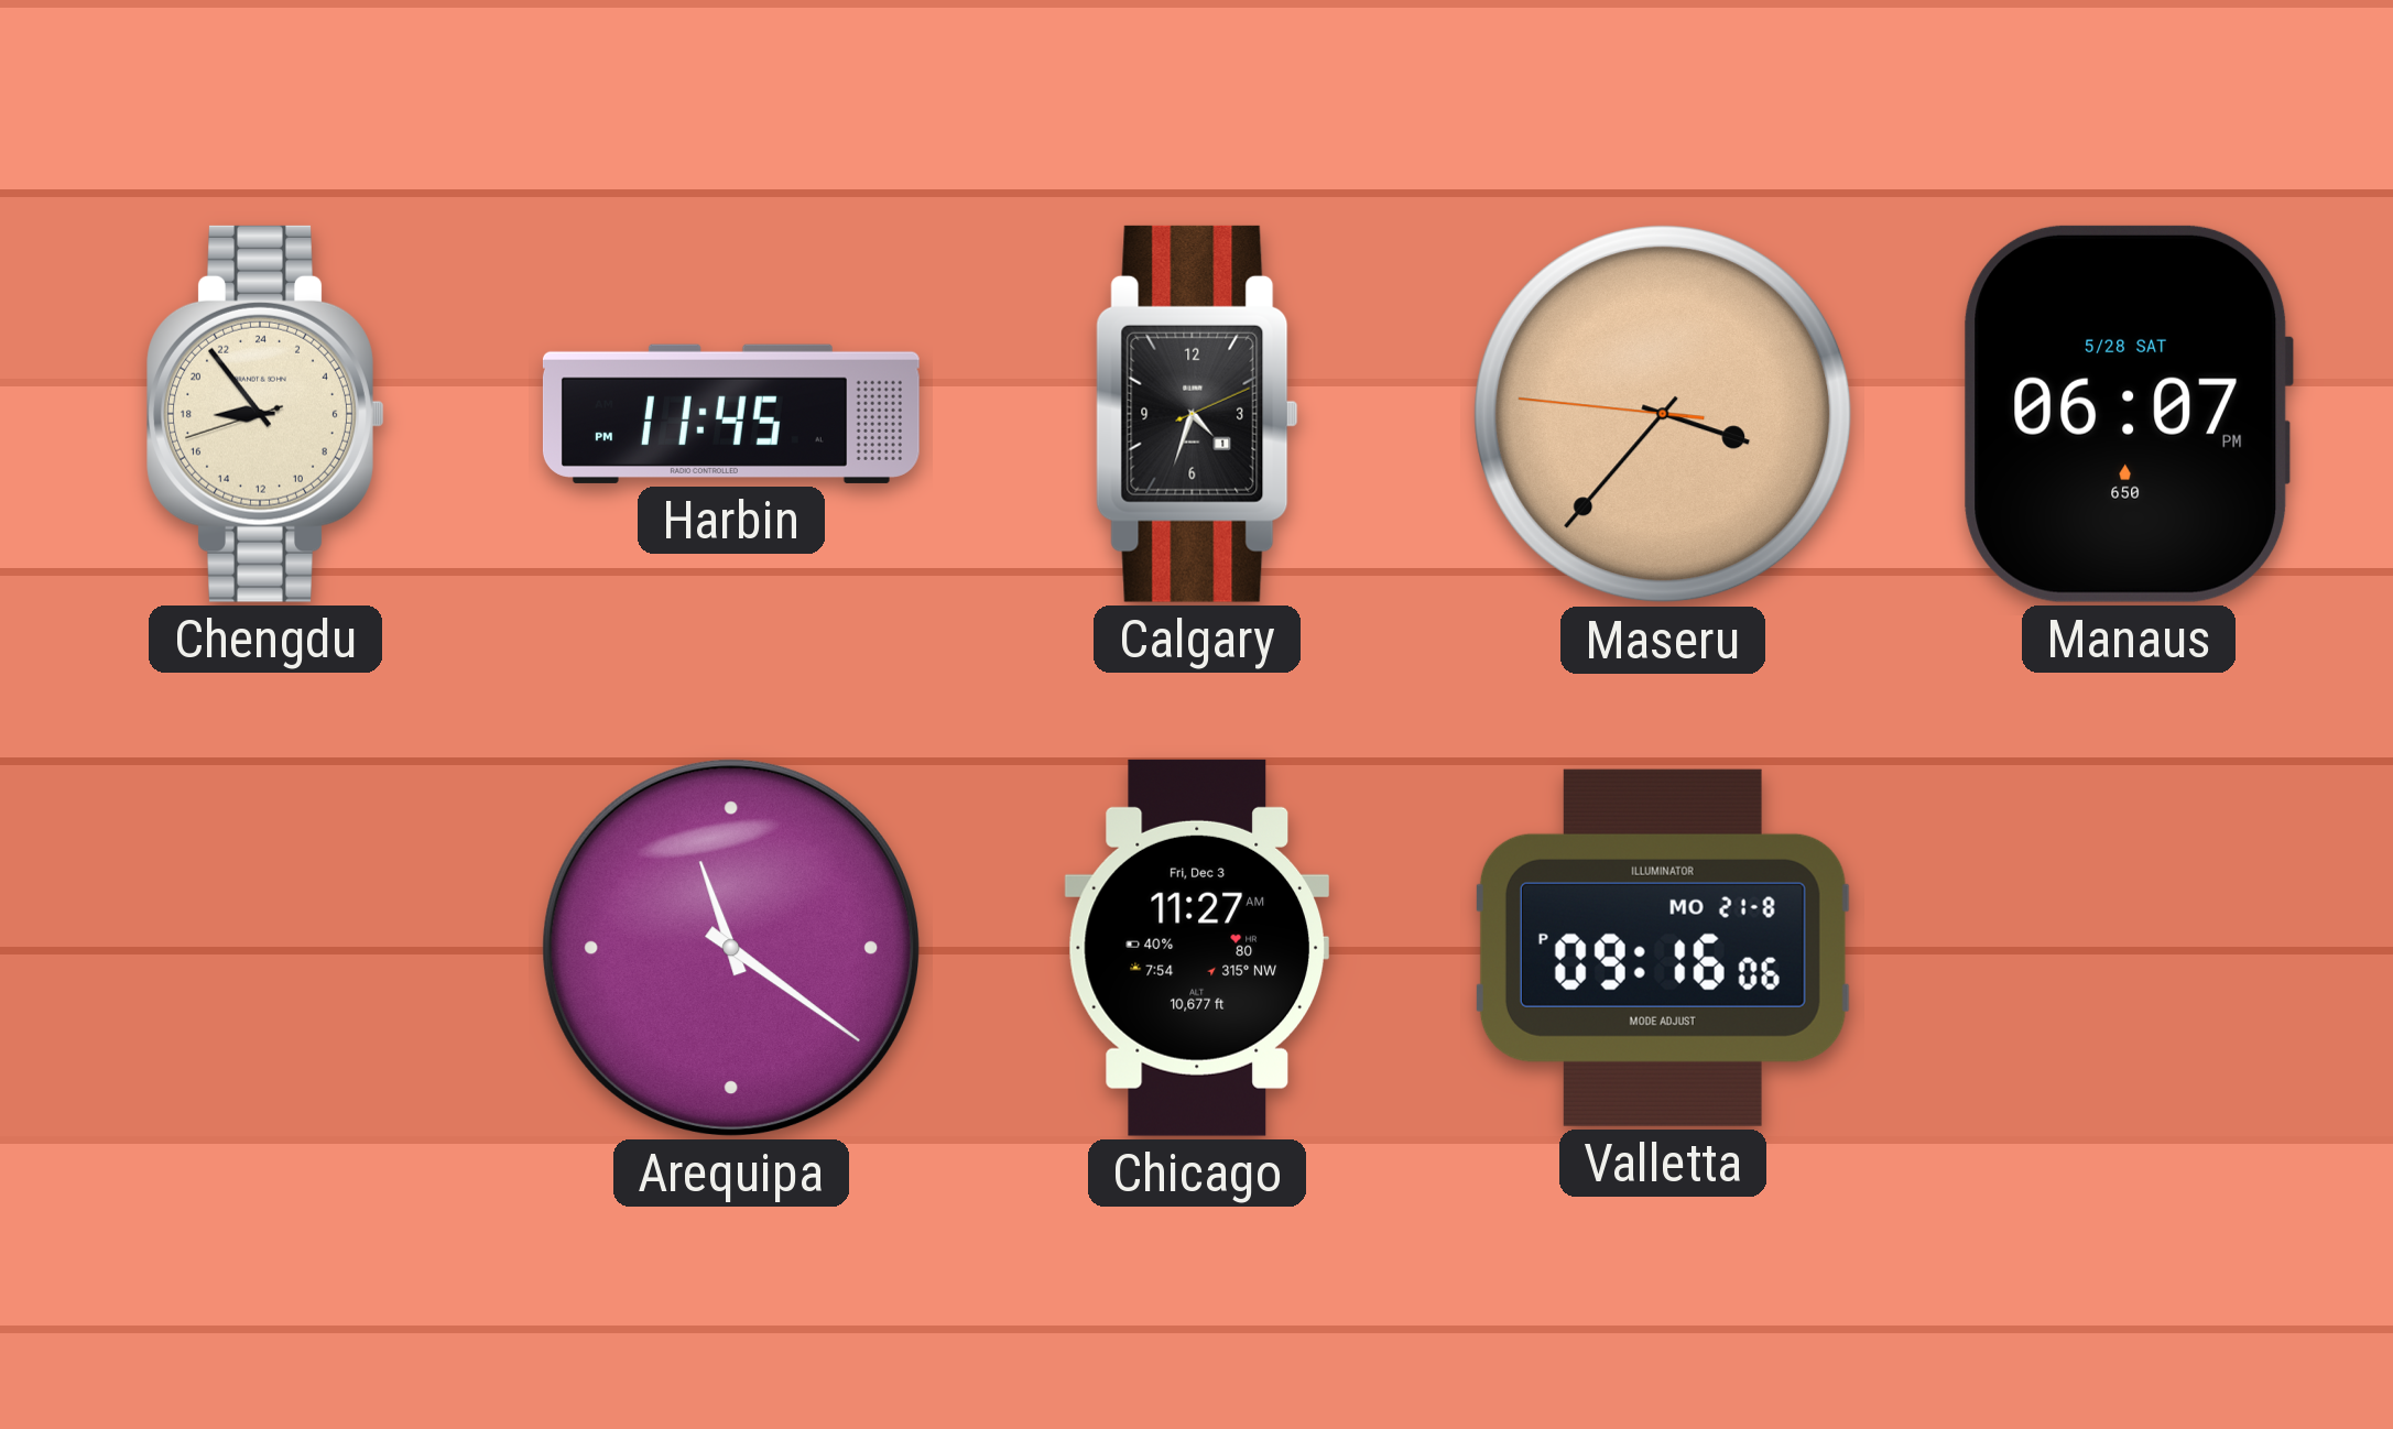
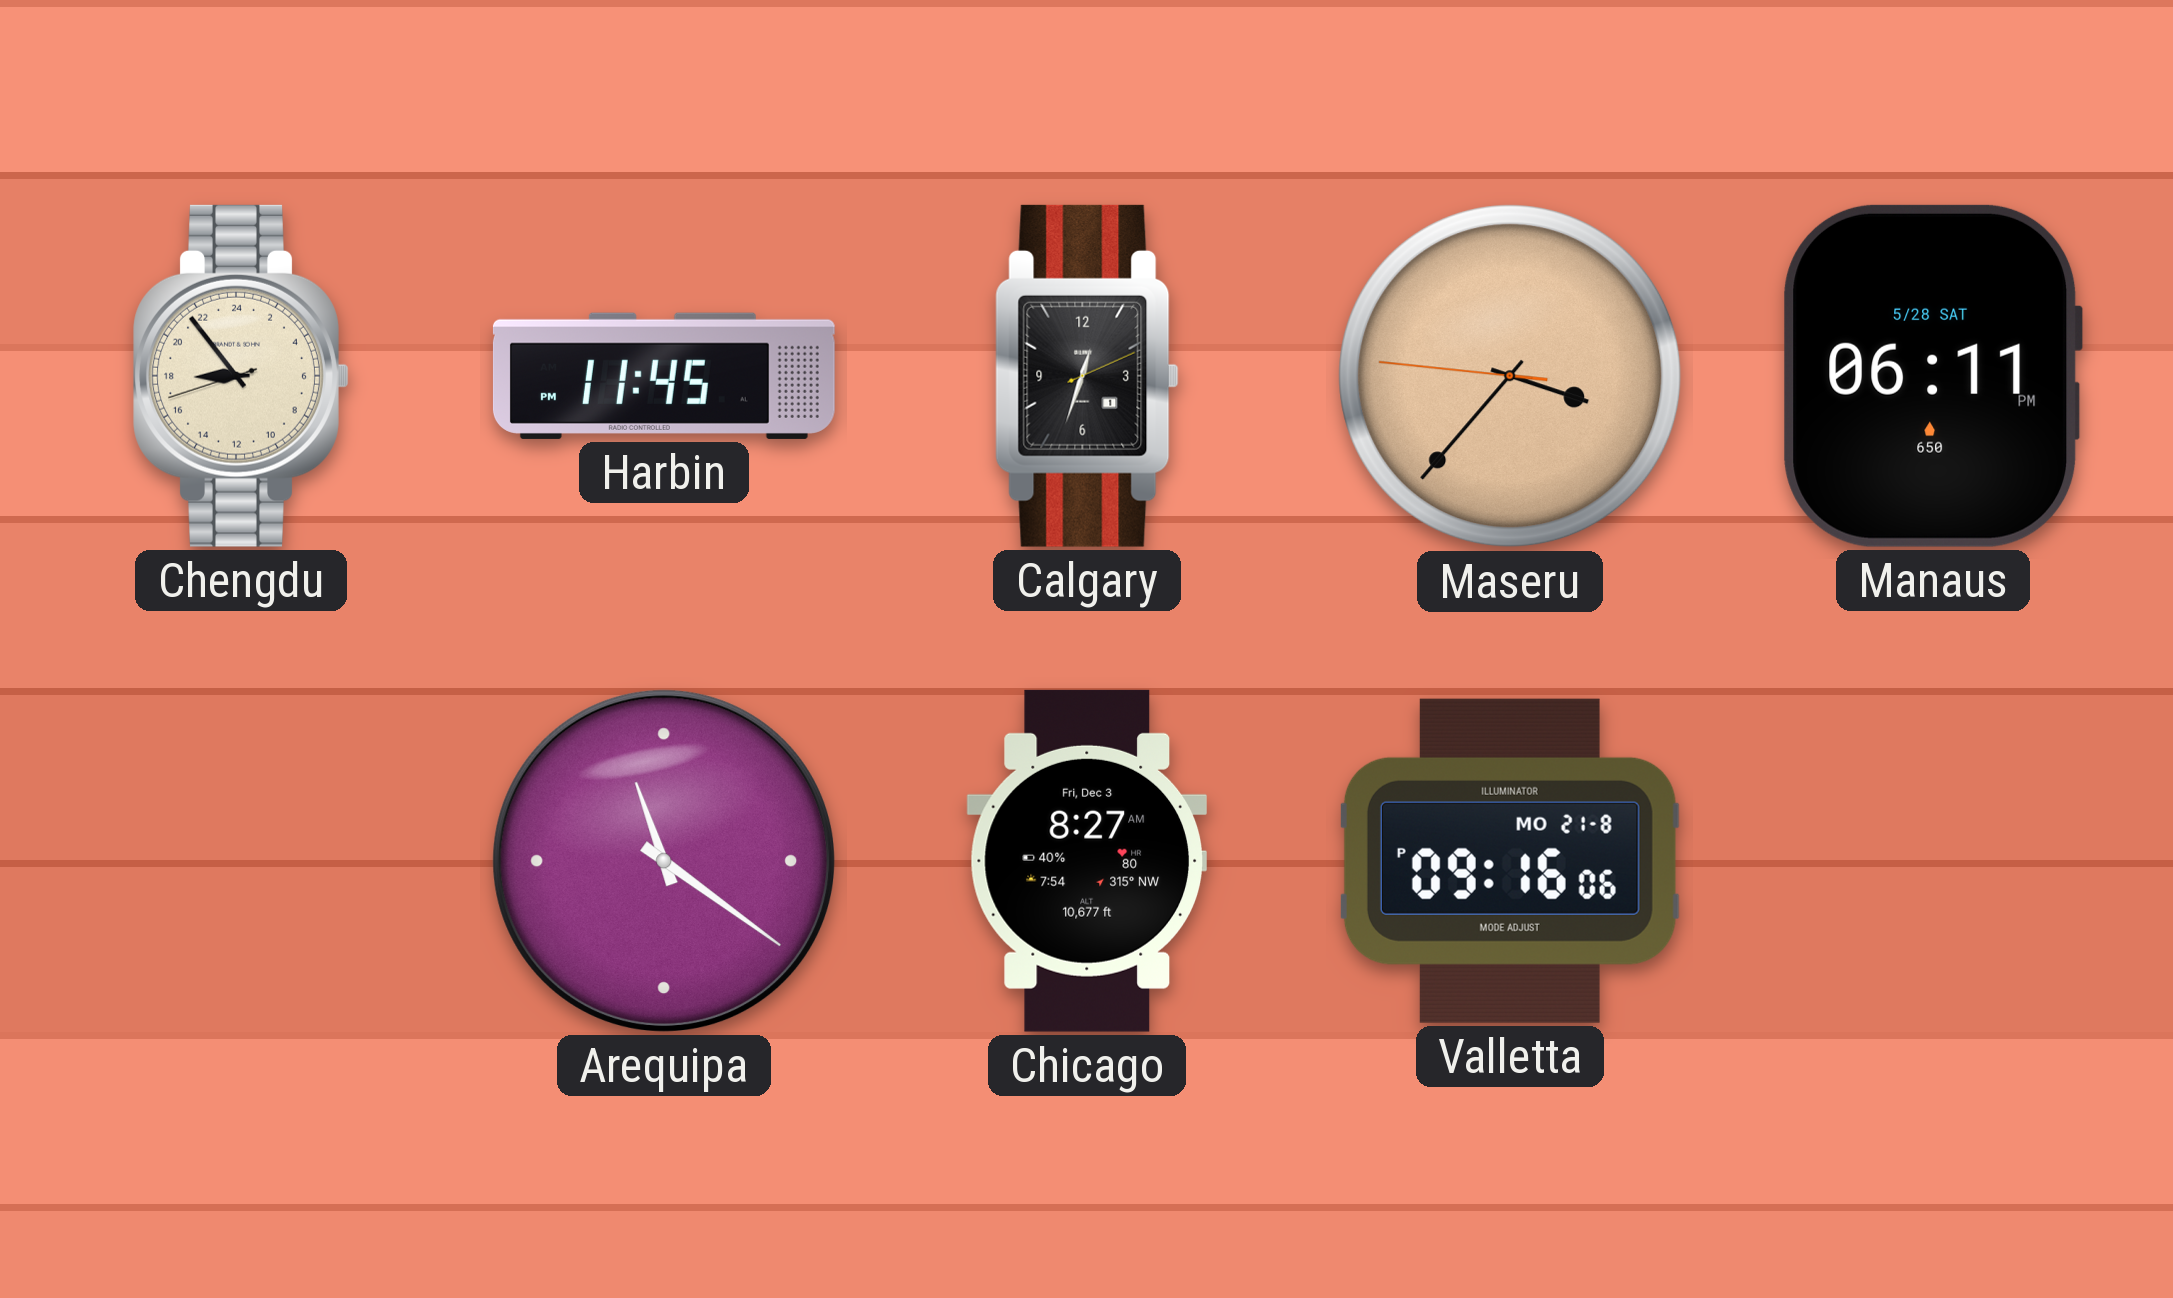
Calgary: 4:33 -> 12:33
Manaus: 06:07 -> 06:11
Chicago: 11:27 -> 8:27
